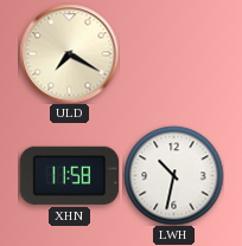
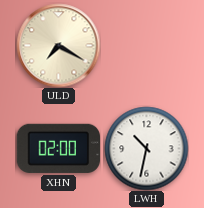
XHN: 11:58 -> 02:00
